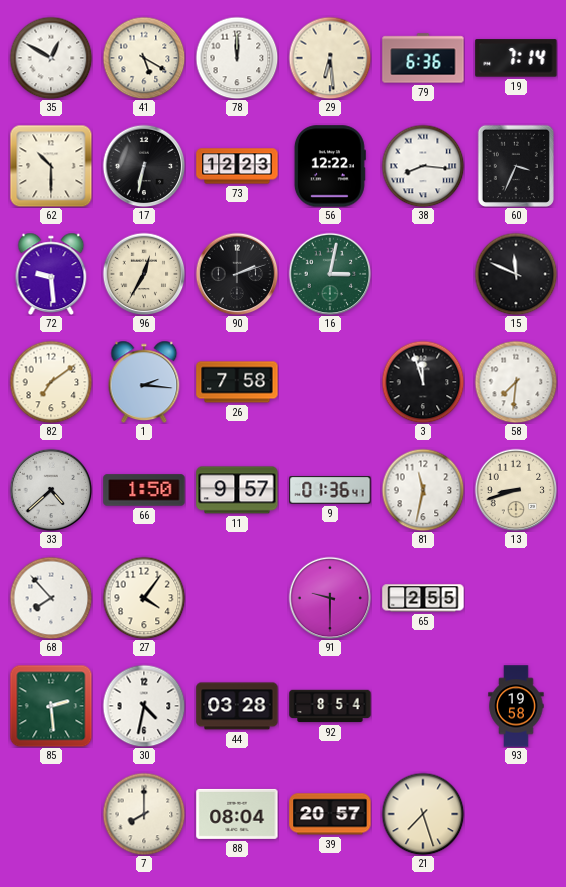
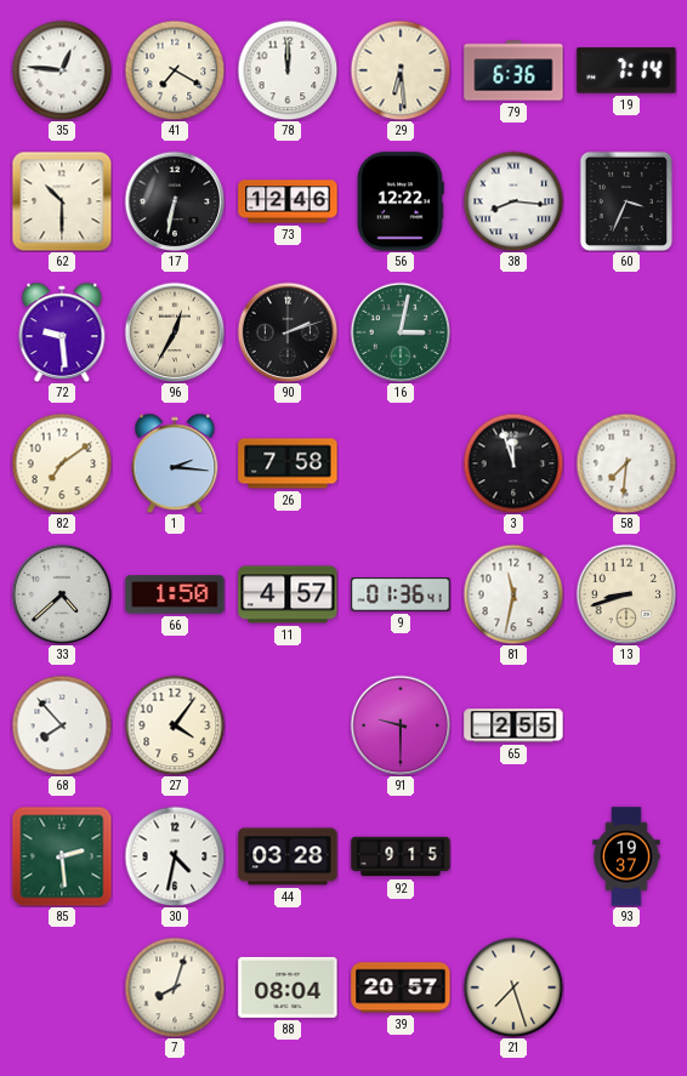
35: 12:50 -> 12:46
41: 5:20 -> 7:20
73: 12:23 -> 12:46
15: 11:49 -> none
11: 9:57 -> 4:57
92: 8:54 -> 9:15
93: 19:58 -> 19:37
7: 8:00 -> 8:03
